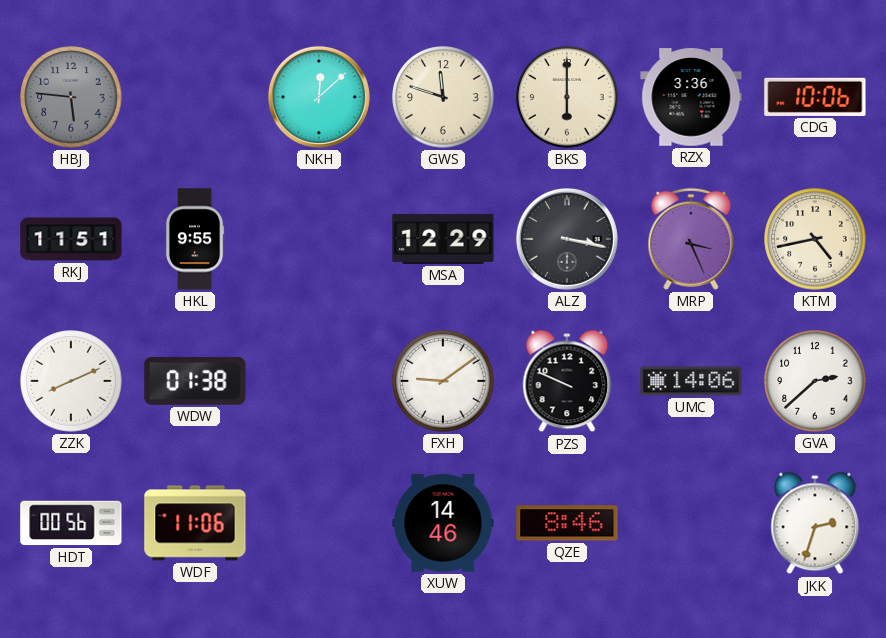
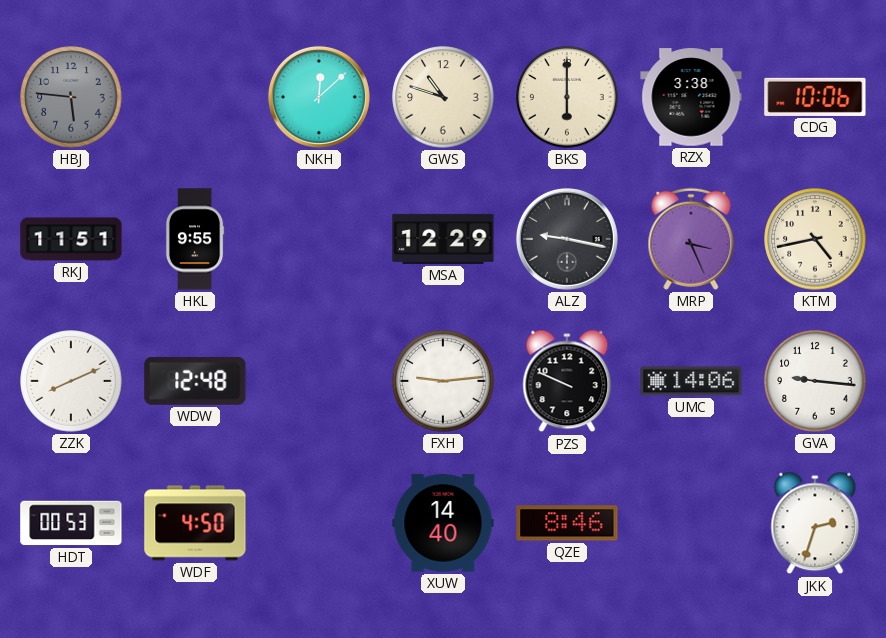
GWS: 11:48 -> 10:48
RZX: 3:36 -> 3:38
ALZ: 3:17 -> 9:17
WDW: 01:38 -> 12:48
FXH: 9:09 -> 9:14
GVA: 2:38 -> 9:16
HDT: 00:56 -> 00:53
WDF: 11:06 -> 4:50
XUW: 14:46 -> 14:40
